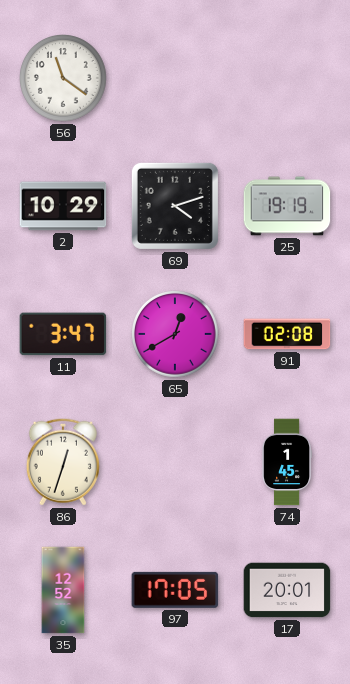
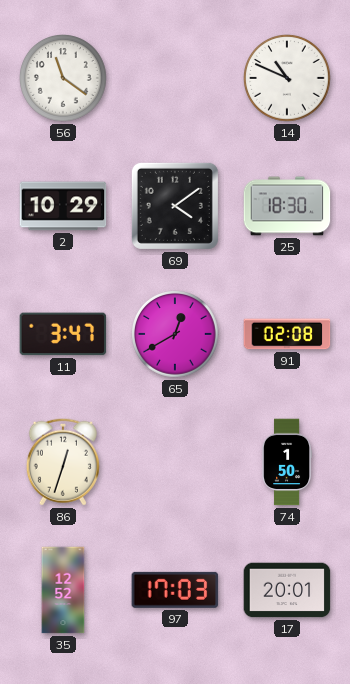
14: none -> 10:49
69: 4:12 -> 4:09
25: 19:19 -> 18:30
74: 1:45 -> 1:50
97: 17:05 -> 17:03
